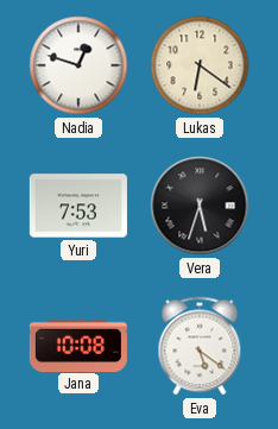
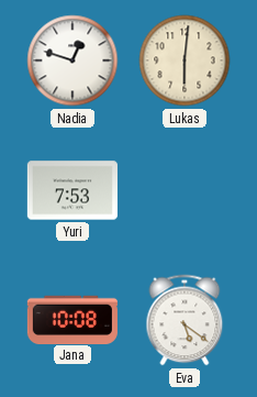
Lukas: 6:21 -> 6:01
Vera: 5:33 -> none
